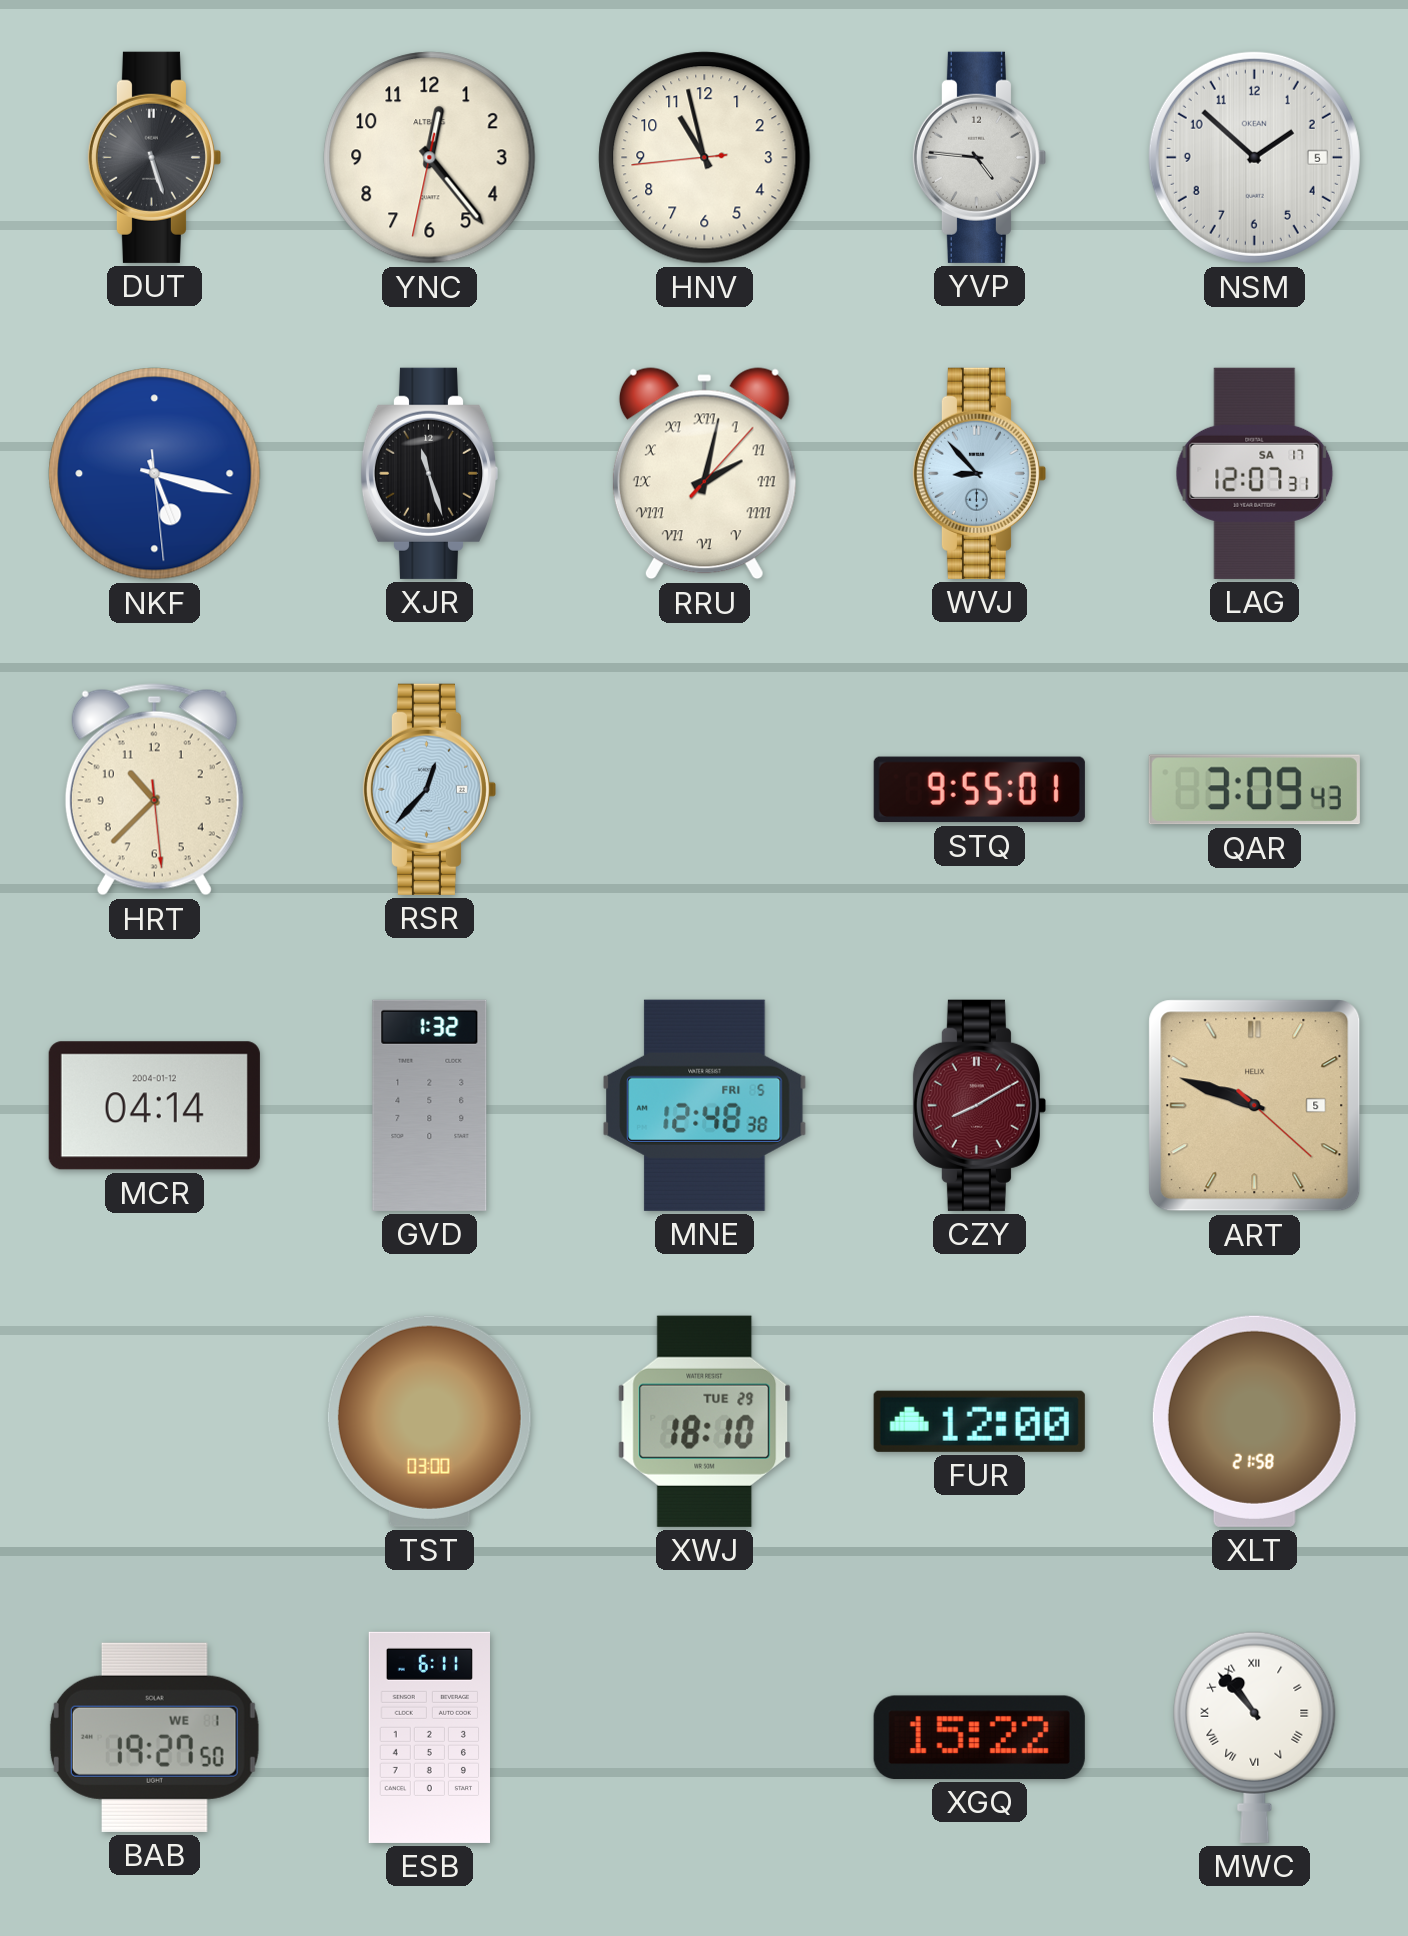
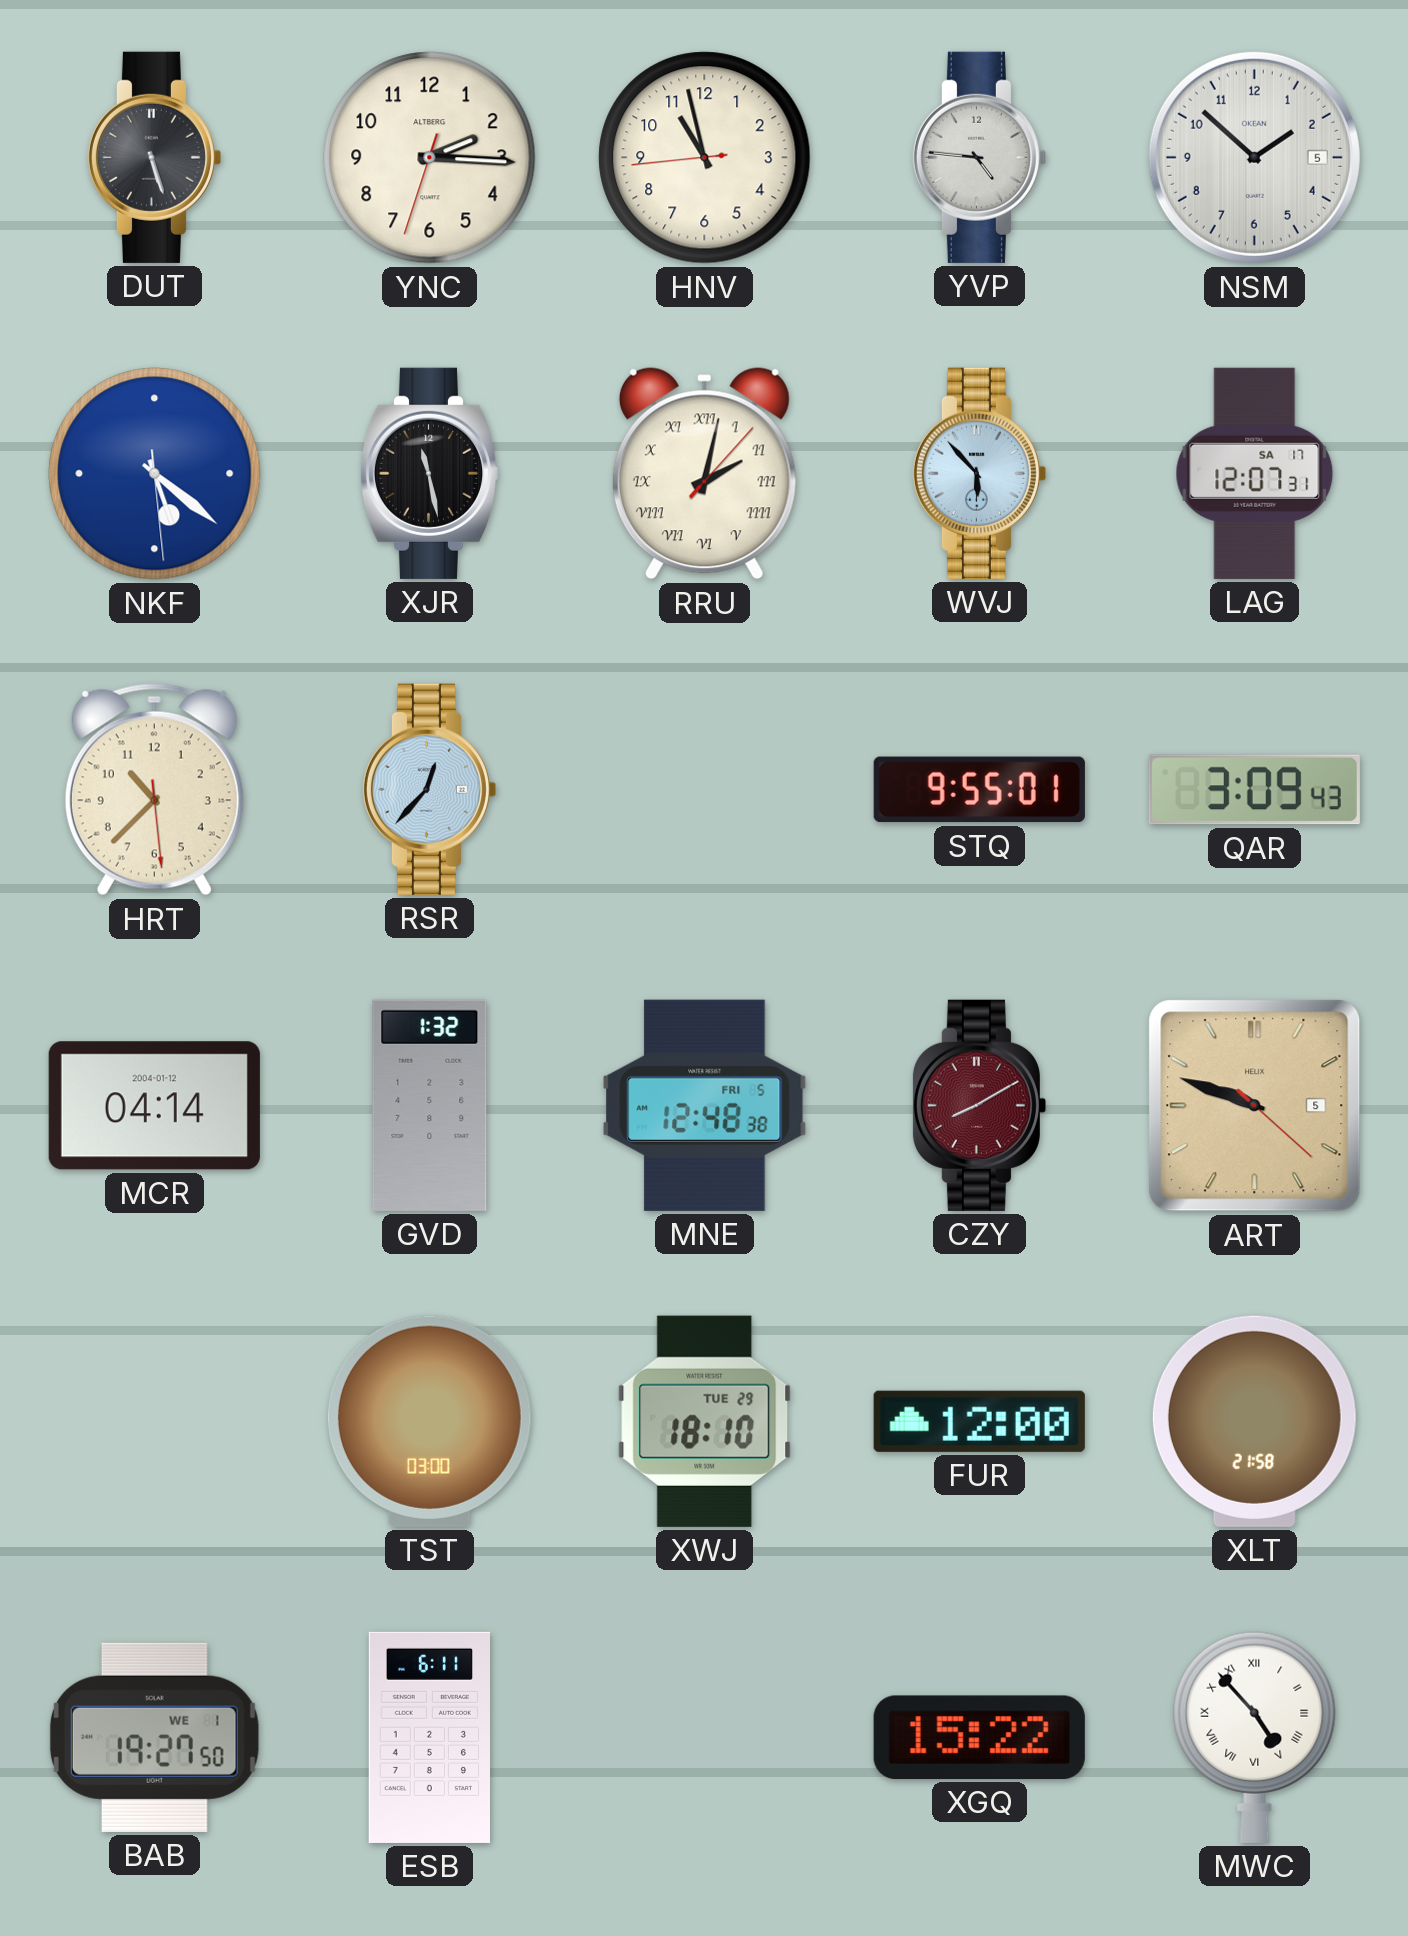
YNC: 12:23 -> 2:15
NKF: 5:17 -> 5:21
XJR: 11:27 -> 11:28
WVJ: 8:53 -> 5:53
MWC: 10:53 -> 4:53
